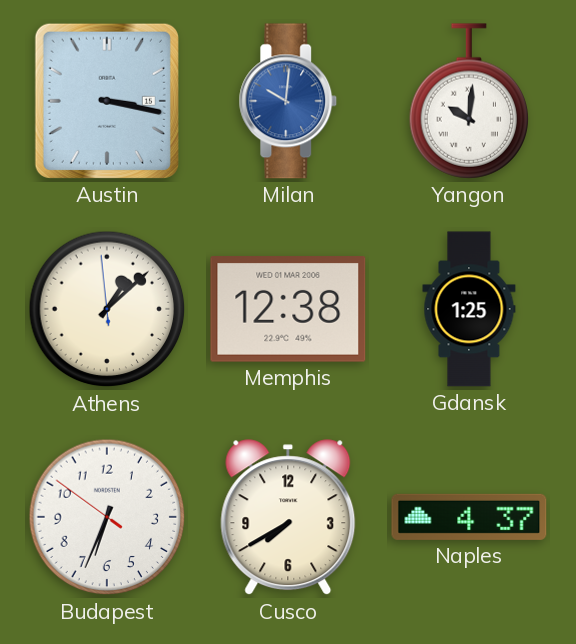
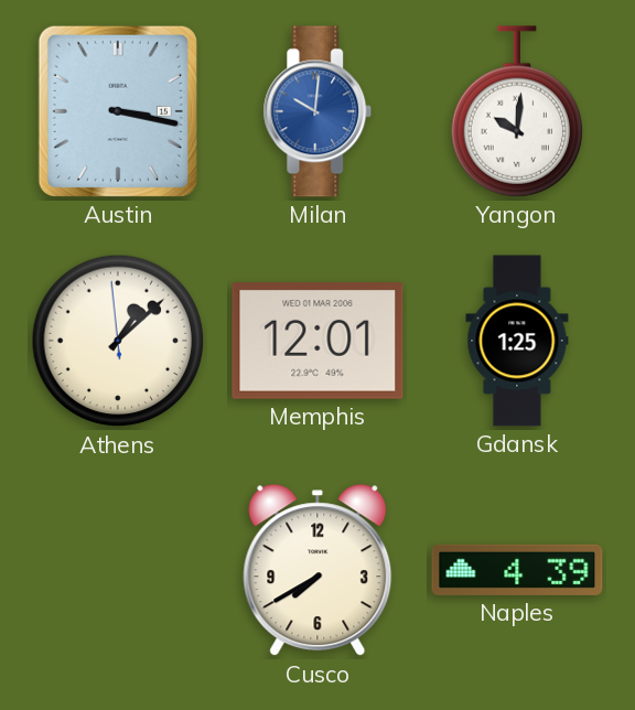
Memphis: 12:38 -> 12:01
Budapest: 6:33 -> none
Naples: 4:37 -> 4:39
